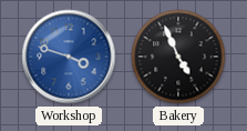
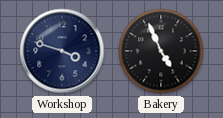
Workshop dial: blue -> navy
